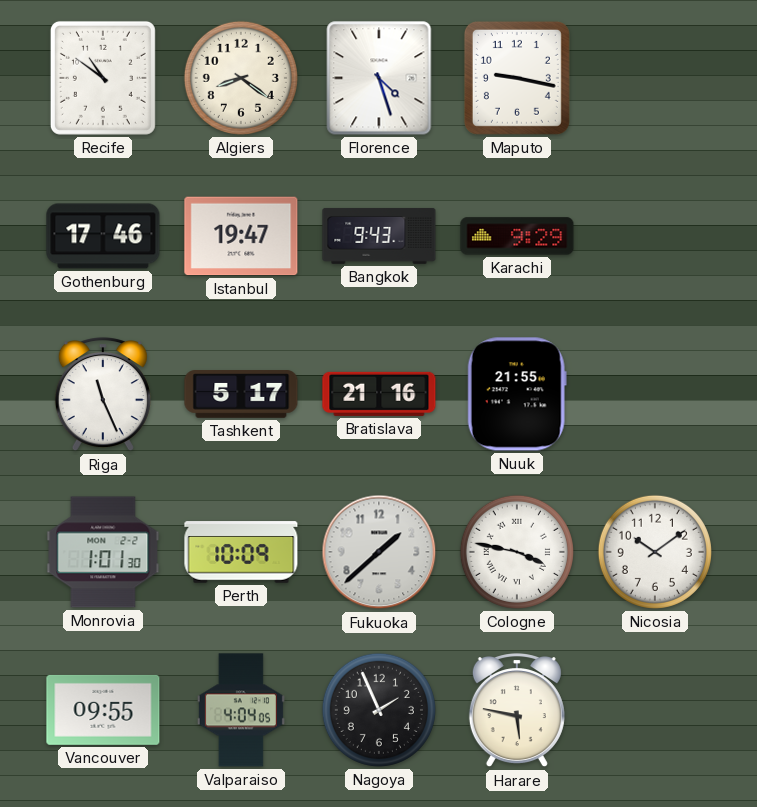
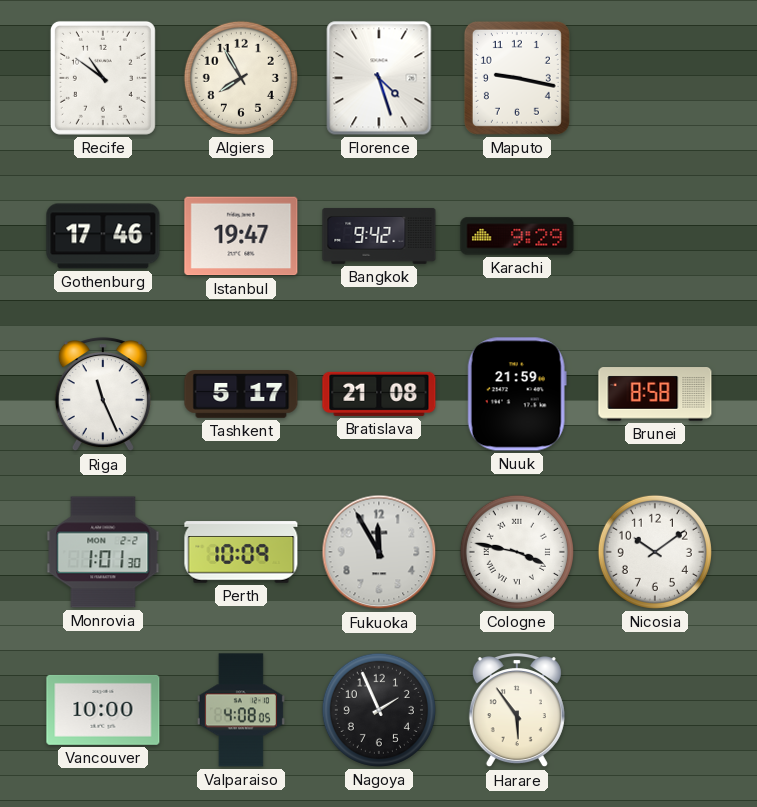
Algiers: 8:21 -> 7:55
Bangkok: 9:43 -> 9:42
Bratislava: 21:16 -> 21:08
Nuuk: 21:55 -> 21:59
Brunei: none -> 8:58
Fukuoka: 1:38 -> 11:55
Vancouver: 09:55 -> 10:00
Valparaiso: 4:04 -> 4:08
Harare: 5:47 -> 5:54
